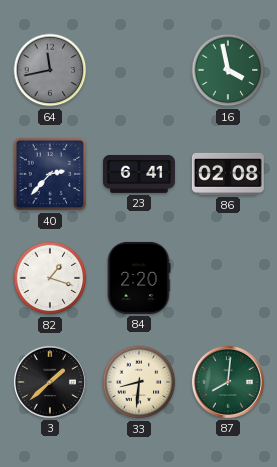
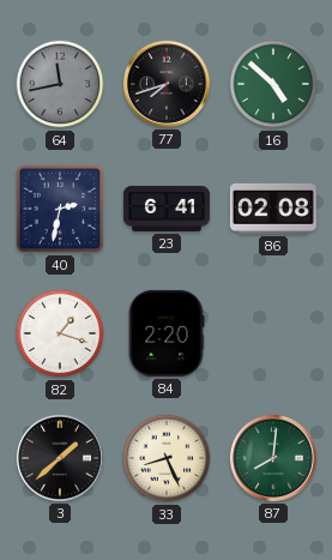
77: none -> 7:42
16: 3:58 -> 4:52
40: 2:37 -> 2:32
33: 8:31 -> 8:26
